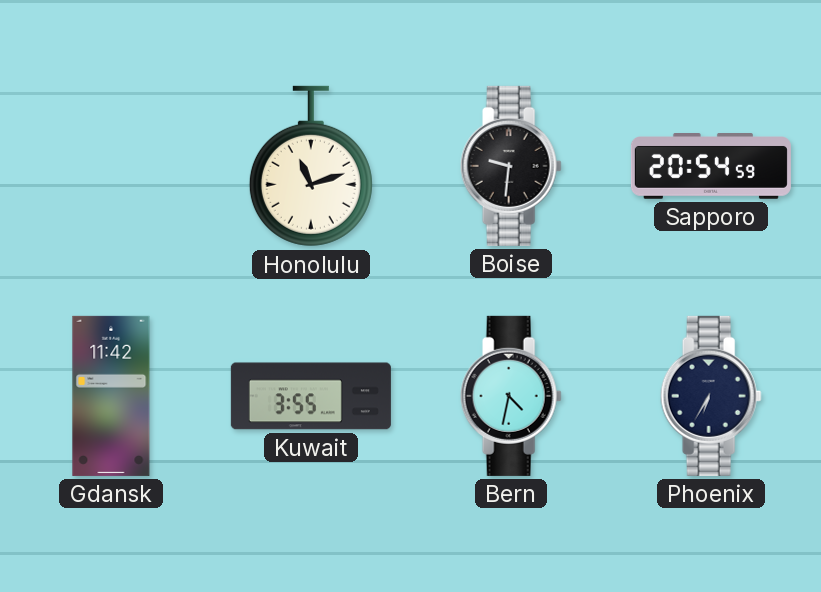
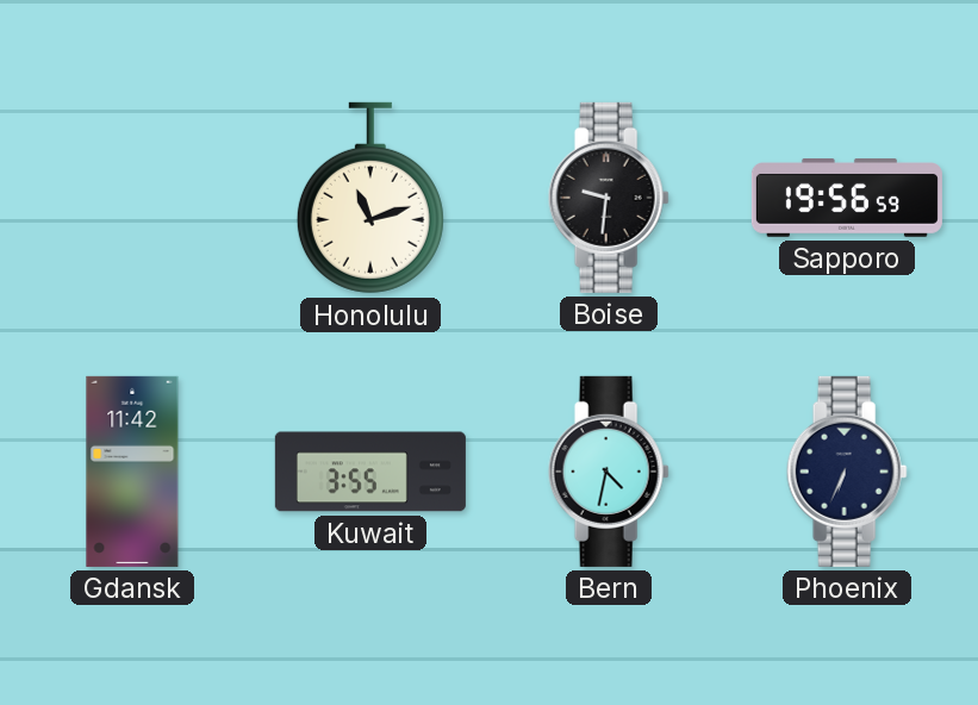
Sapporo: 20:54 -> 19:56
Phoenix: 6:35 -> 6:34
